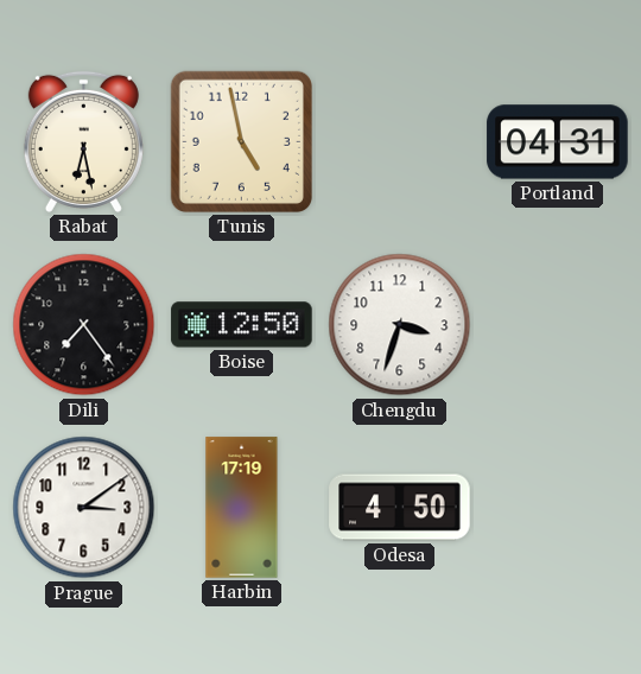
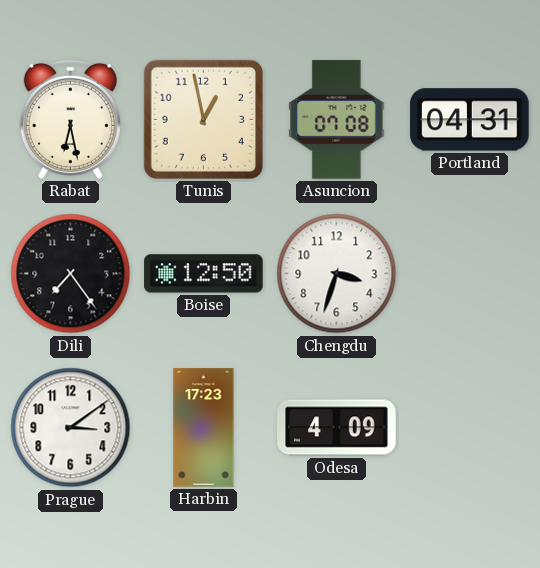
Tunis: 4:58 -> 12:58
Asuncion: none -> 07:08
Harbin: 17:19 -> 17:23
Odesa: 4:50 -> 4:09
